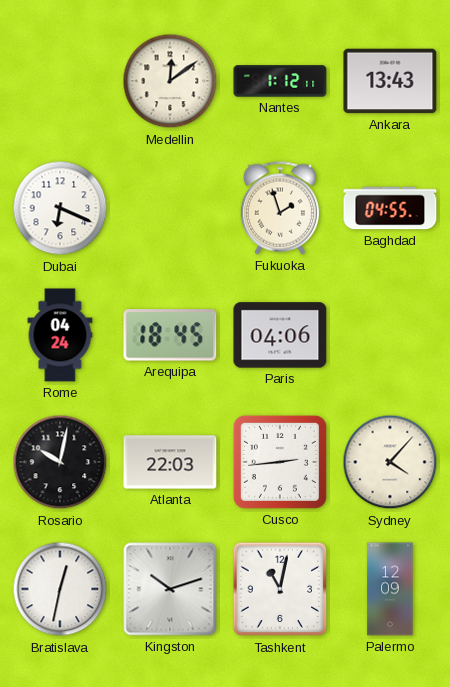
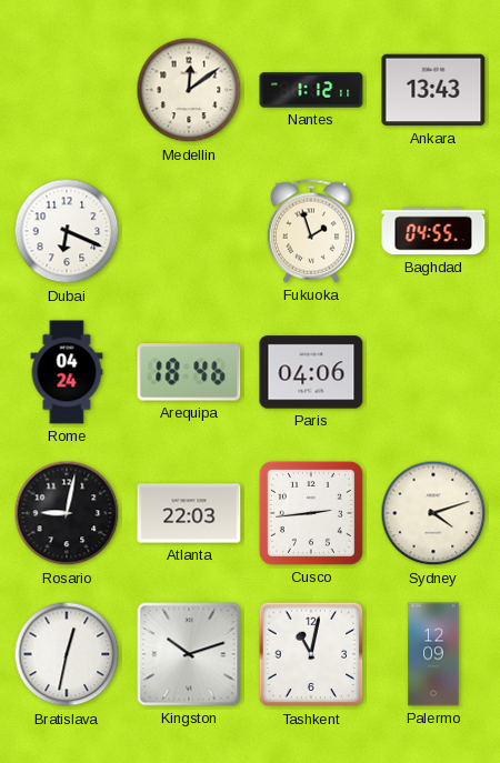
Arequipa: 18:45 -> 18:46
Rosario: 10:02 -> 9:02
Sydney: 4:07 -> 4:12
